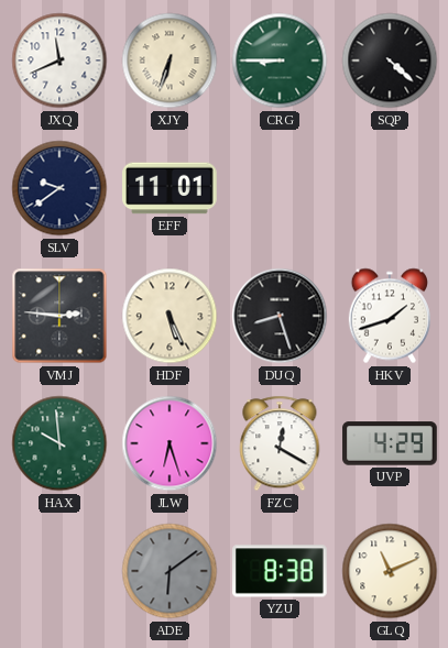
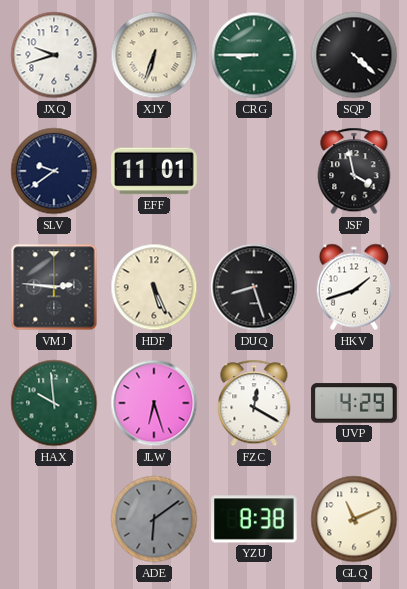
JXQ: 11:41 -> 9:42
JSF: none -> 3:58
